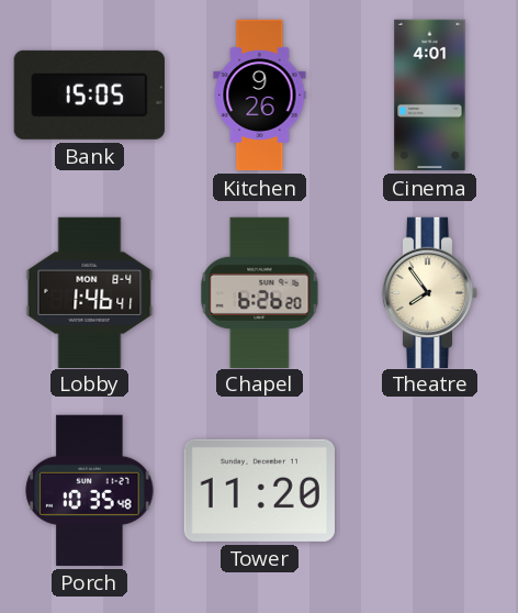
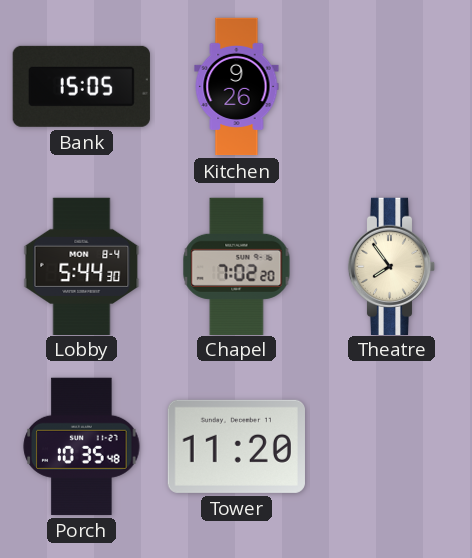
Cinema: 4:01 -> none
Lobby: 1:46 -> 5:44
Chapel: 6:26 -> 7:02
